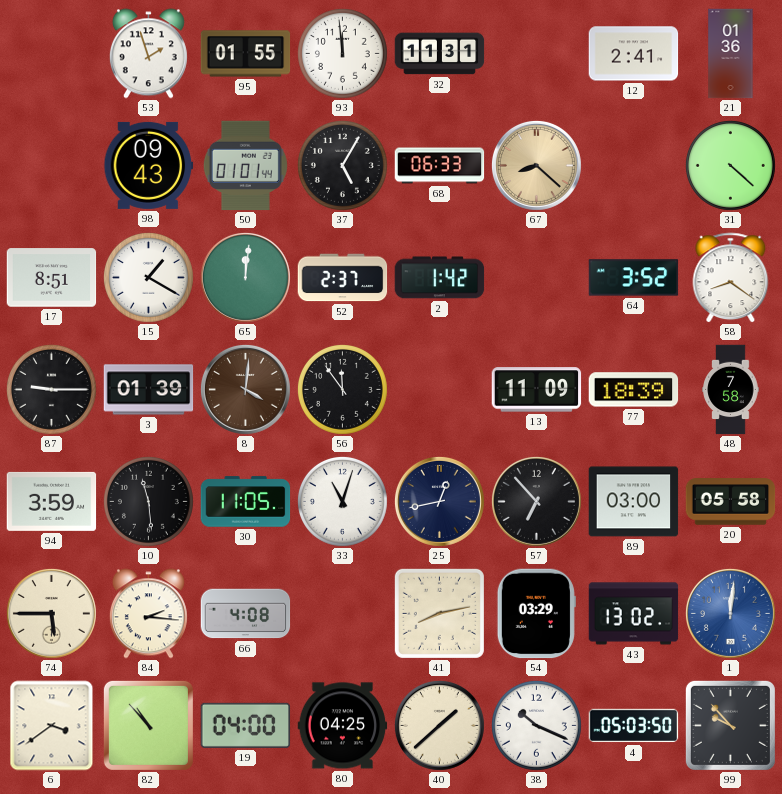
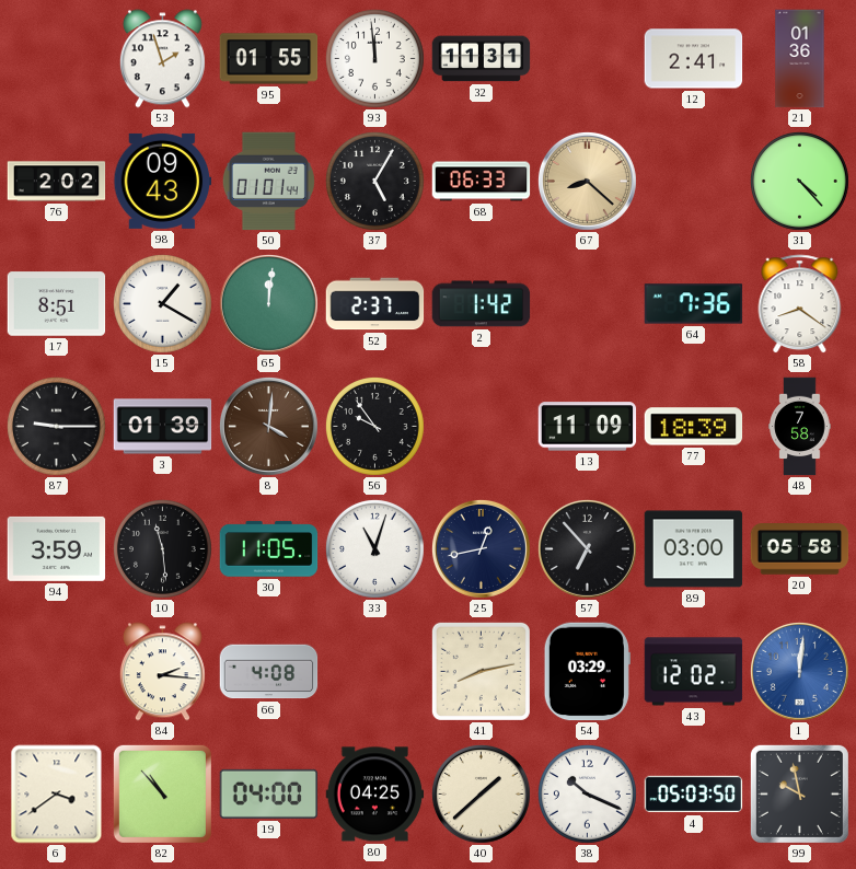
76: none -> 2:02
31: 4:22 -> 4:23
64: 3:52 -> 7:36
56: 11:54 -> 9:54
74: 5:45 -> none
43: 13:02 -> 12:02
99: 9:53 -> 9:58
